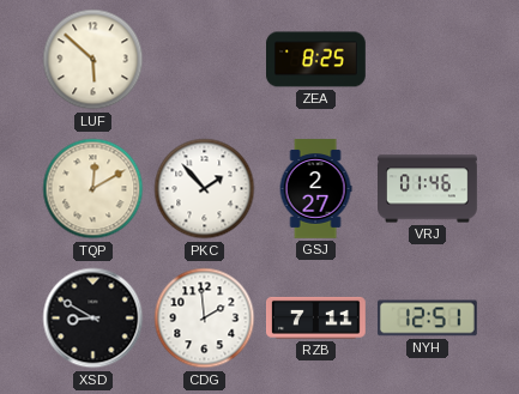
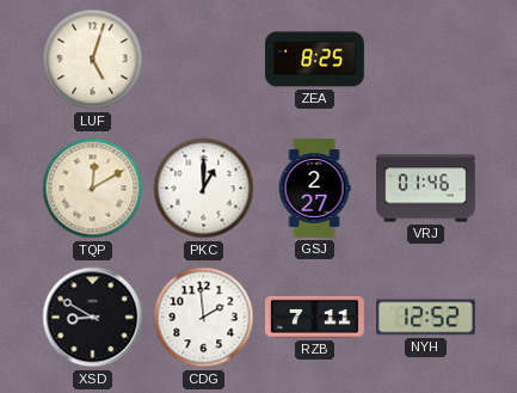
LUF: 5:52 -> 5:03
PKC: 1:53 -> 1:00
NYH: 12:51 -> 12:52
